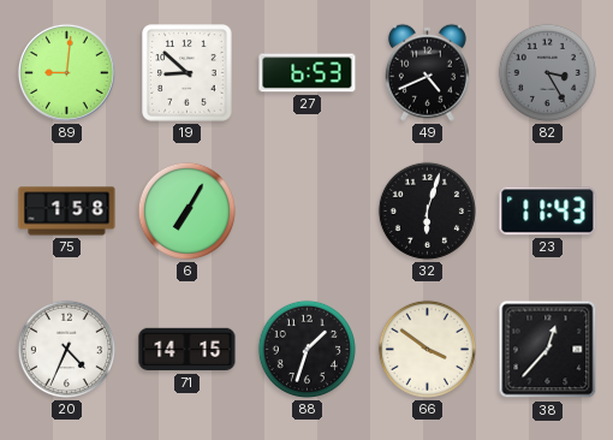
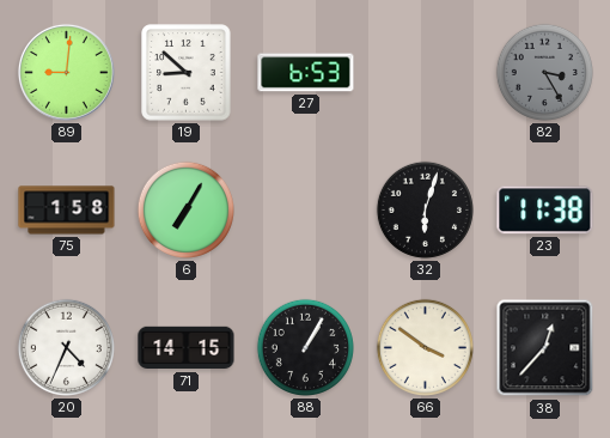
49: 4:41 -> none
23: 11:43 -> 11:38
88: 1:33 -> 1:05
